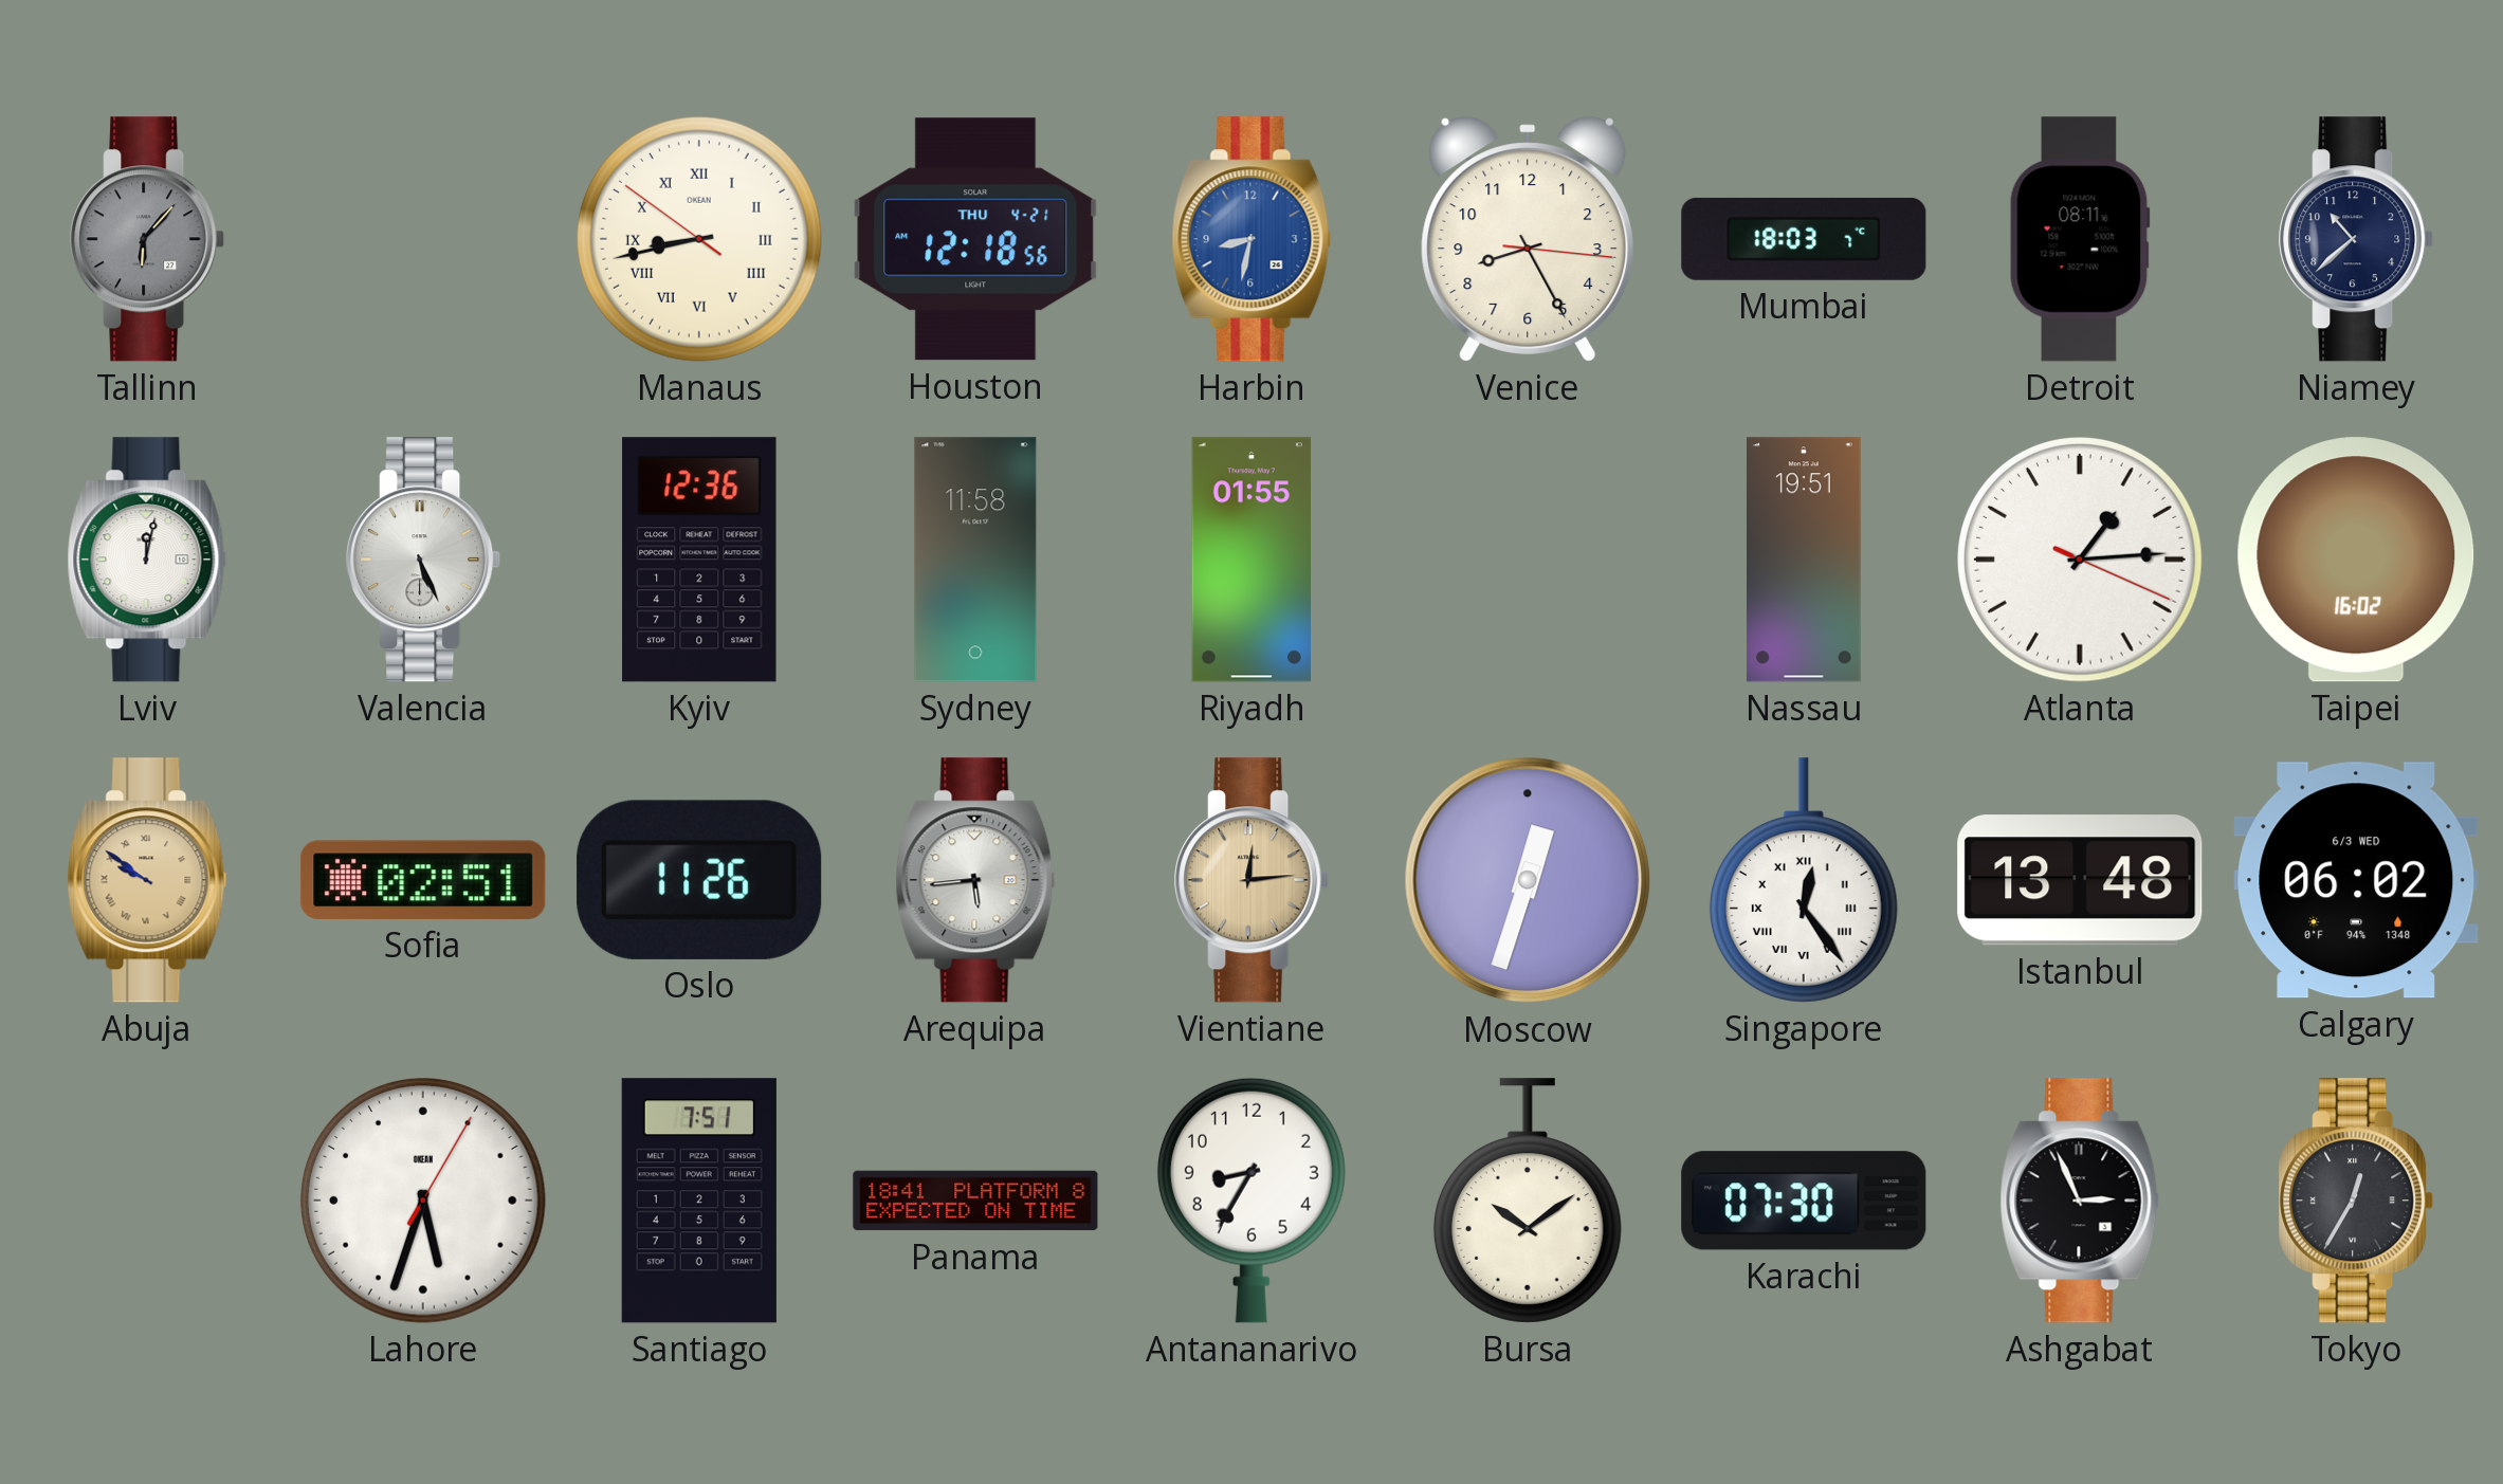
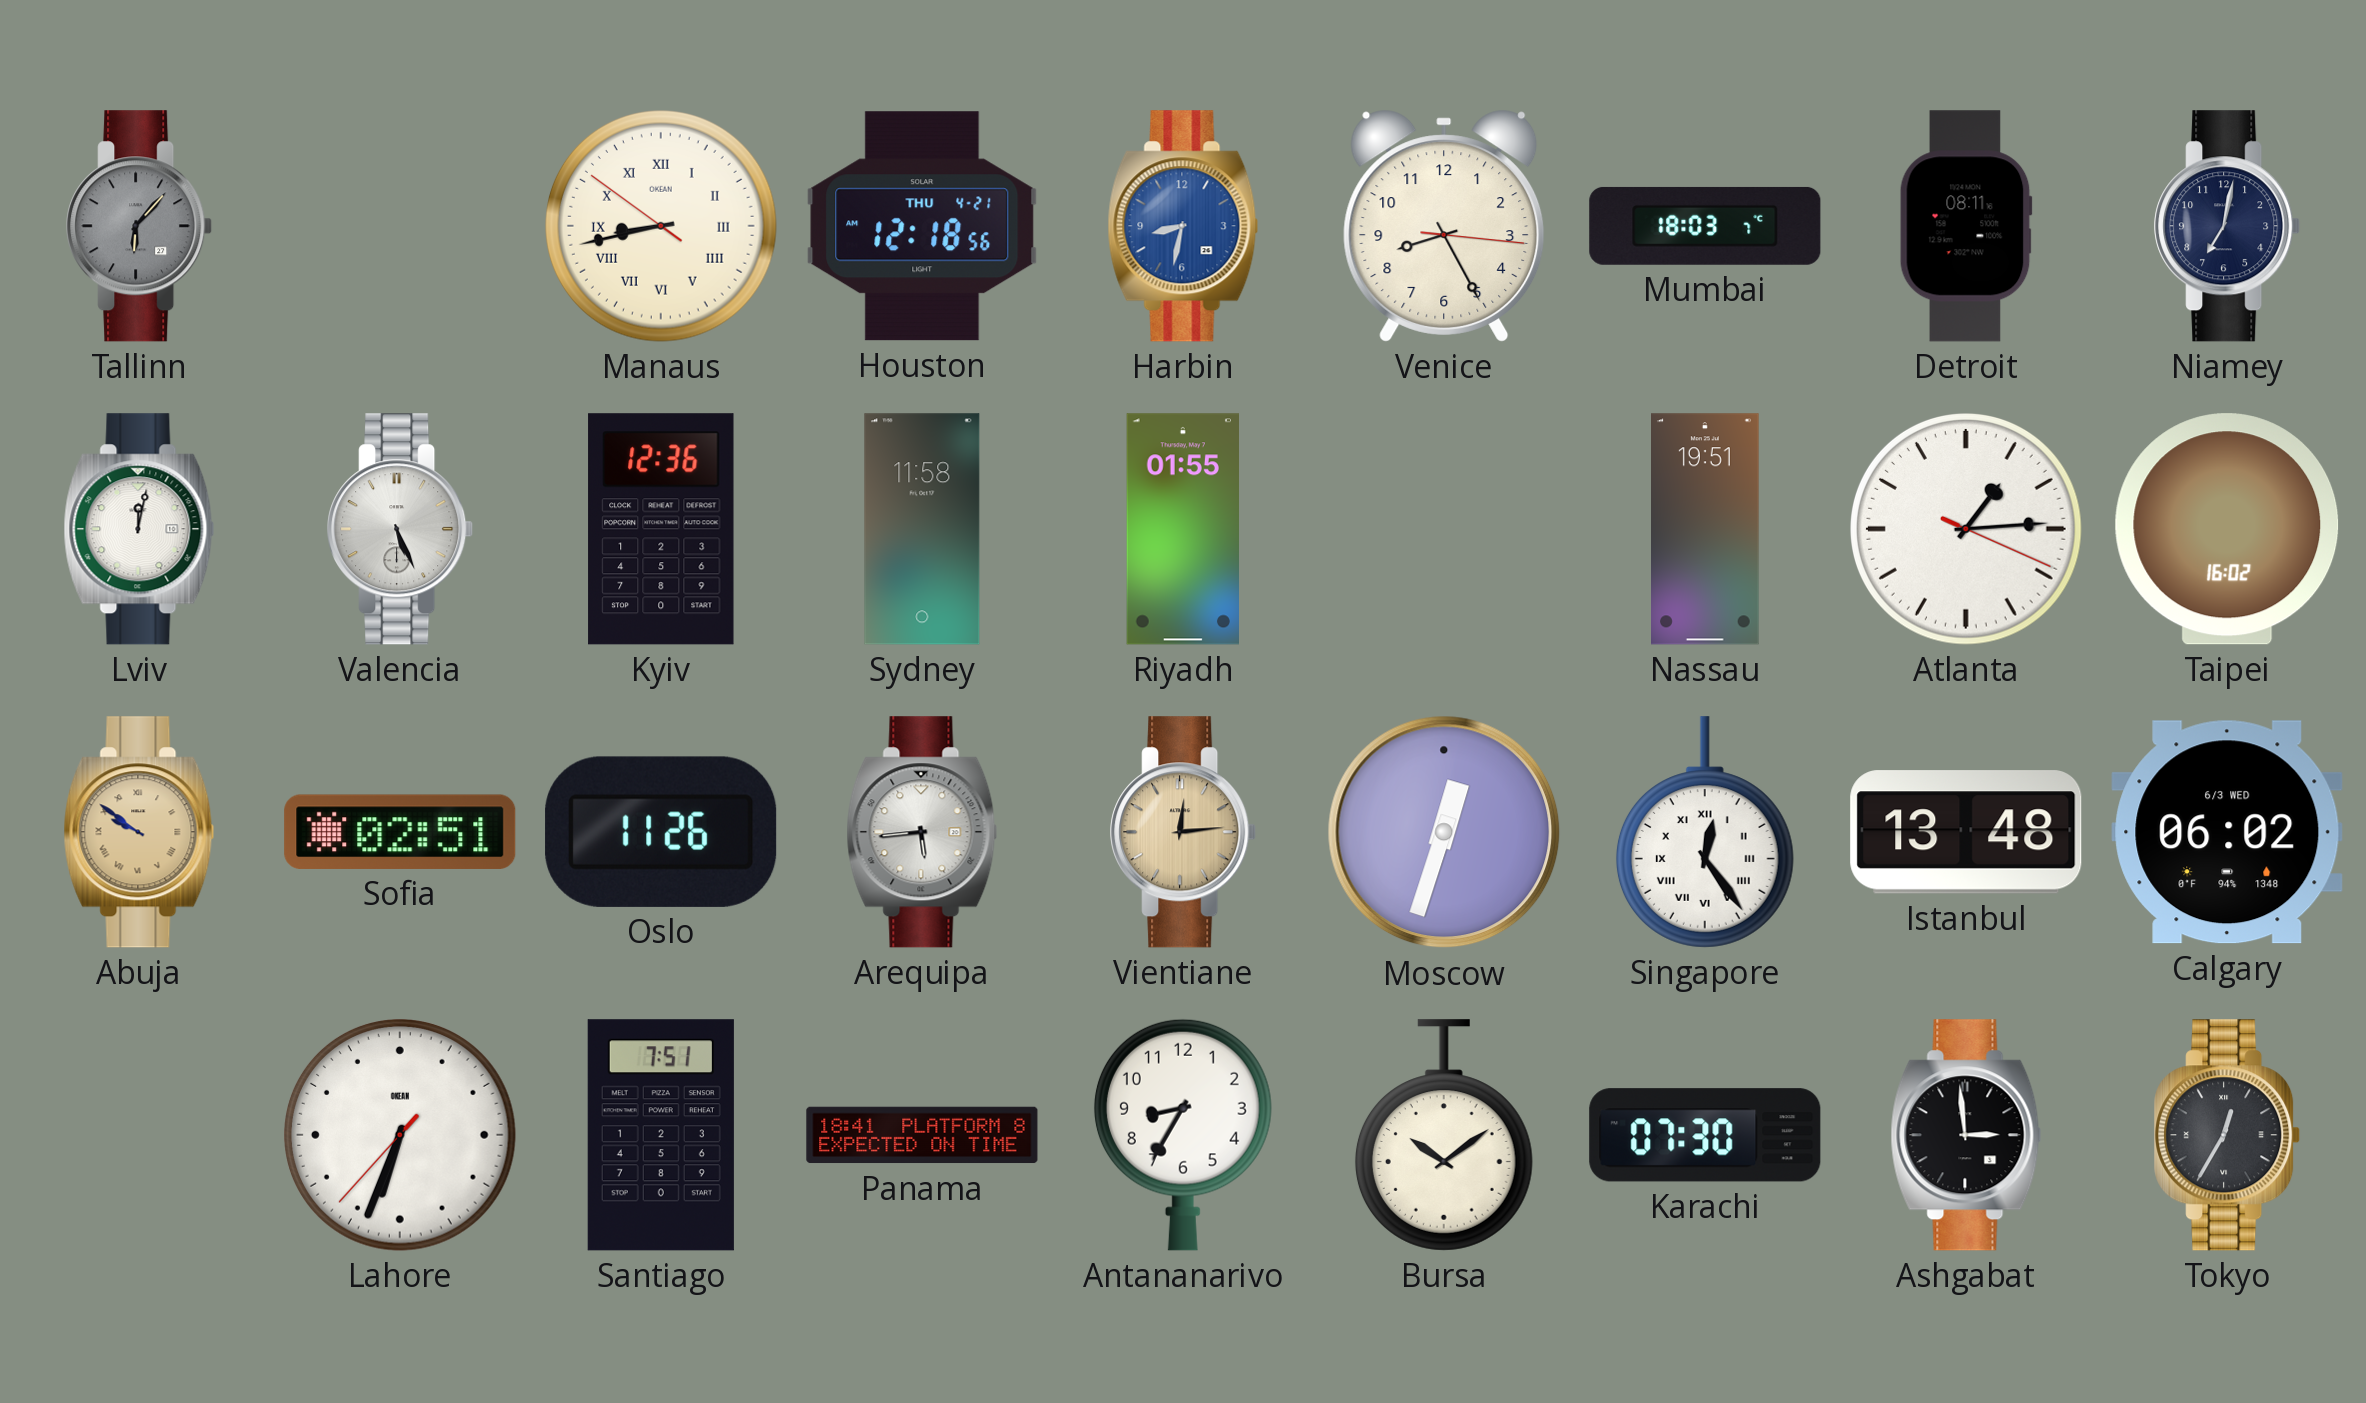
Niamey: 10:38 -> 7:02
Lahore: 5:33 -> 6:33
Ashgabat: 2:56 -> 2:59
